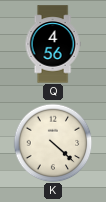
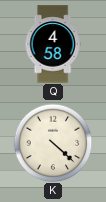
Q: 4:56 -> 4:58
